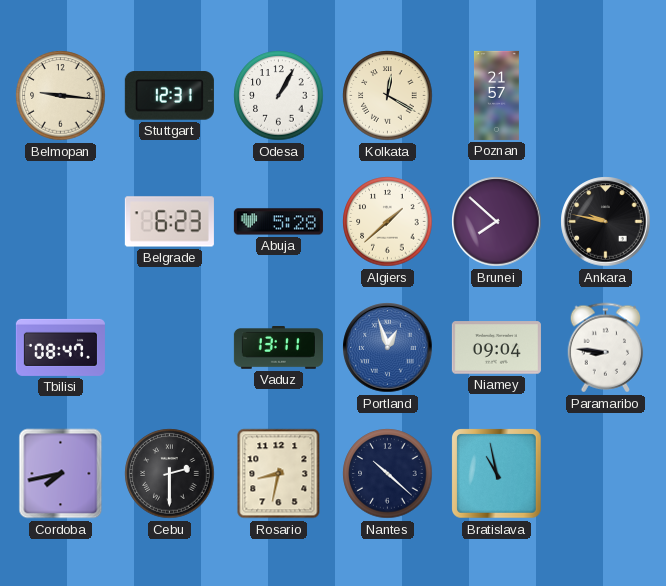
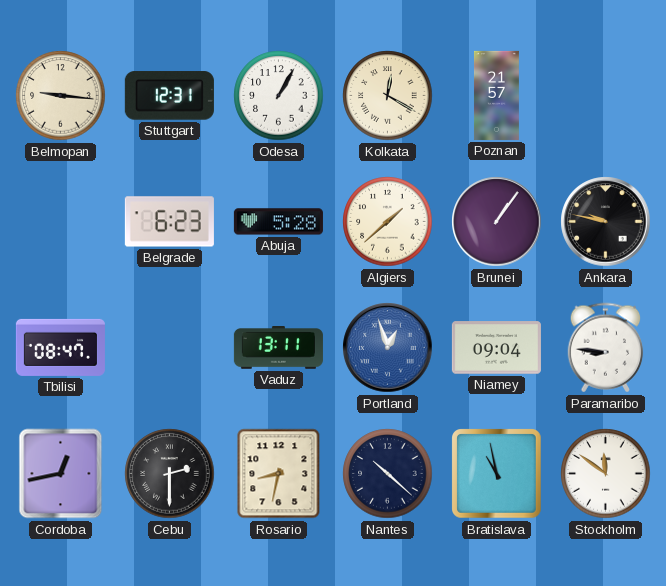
Brunei: 7:52 -> 1:06
Cordoba: 7:43 -> 12:43
Stockholm: none -> 11:51
